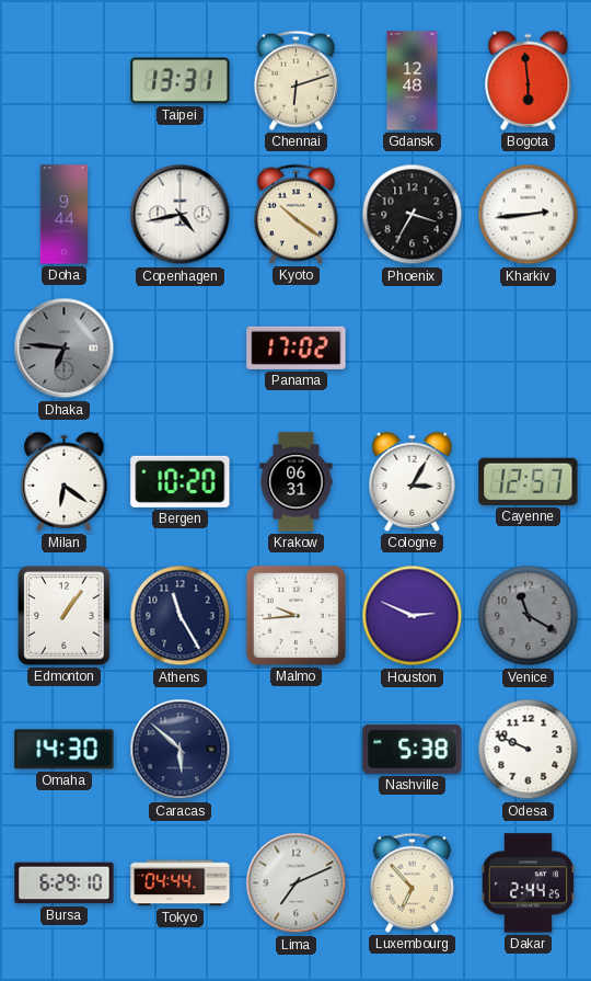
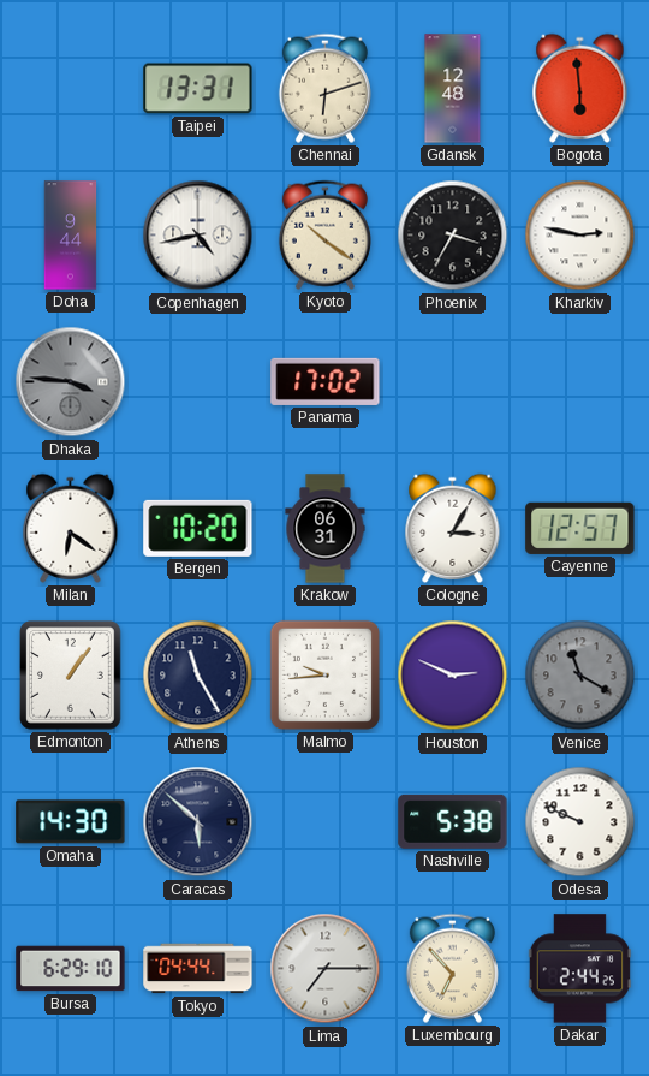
Kharkiv: 2:44 -> 2:47
Dhaka: 6:46 -> 3:46
Lima: 7:11 -> 7:15
